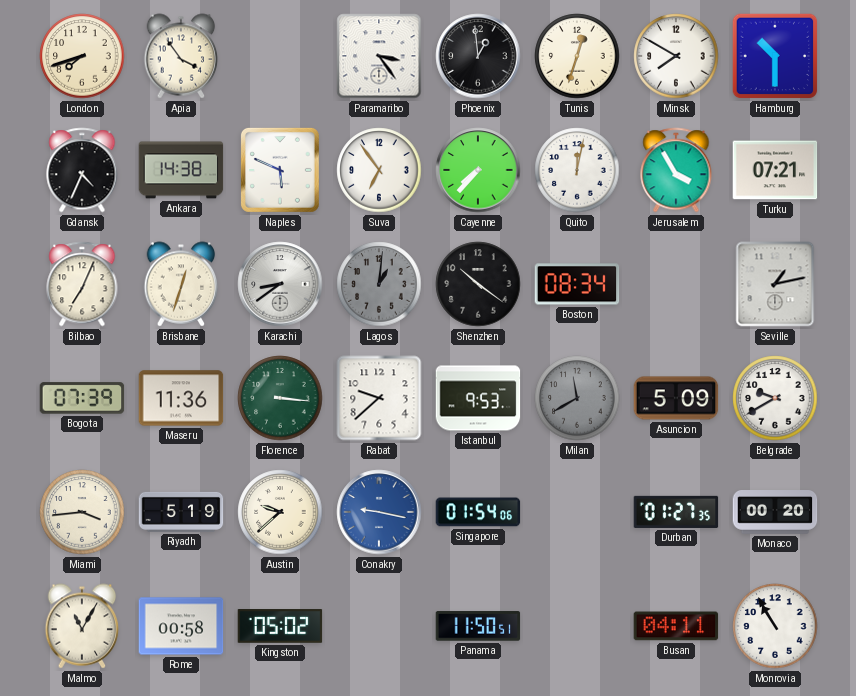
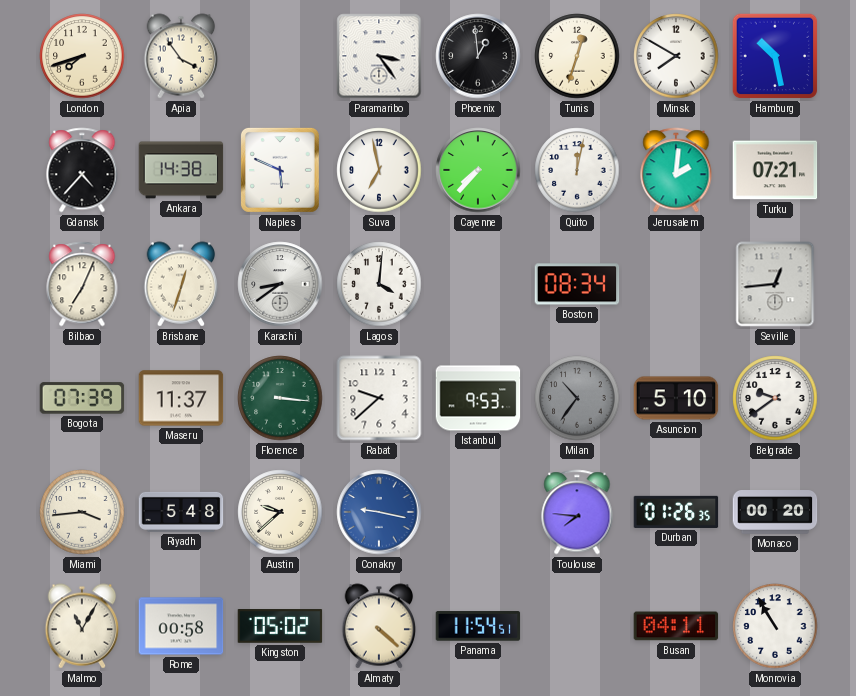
Hamburg: 10:30 -> 10:28
Gdansk: 4:34 -> 4:37
Suva: 6:54 -> 6:58
Jerusalem: 3:55 -> 2:01
Lagos: 1:01 -> 4:01
Lagos dial: grey -> white
Shenzhen: 10:21 -> none
Seville: 1:13 -> 12:44
Maseru: 11:36 -> 11:37
Milan: 11:40 -> 10:36
Asuncion: 5:09 -> 5:10
Belgrade: 9:40 -> 9:39
Riyadh: 5:19 -> 5:48
Singapore: 01:54 -> none
Toulouse: none -> 7:46
Durban: 01:27 -> 01:26
Almaty: none -> 4:22
Panama: 11:50 -> 11:54
